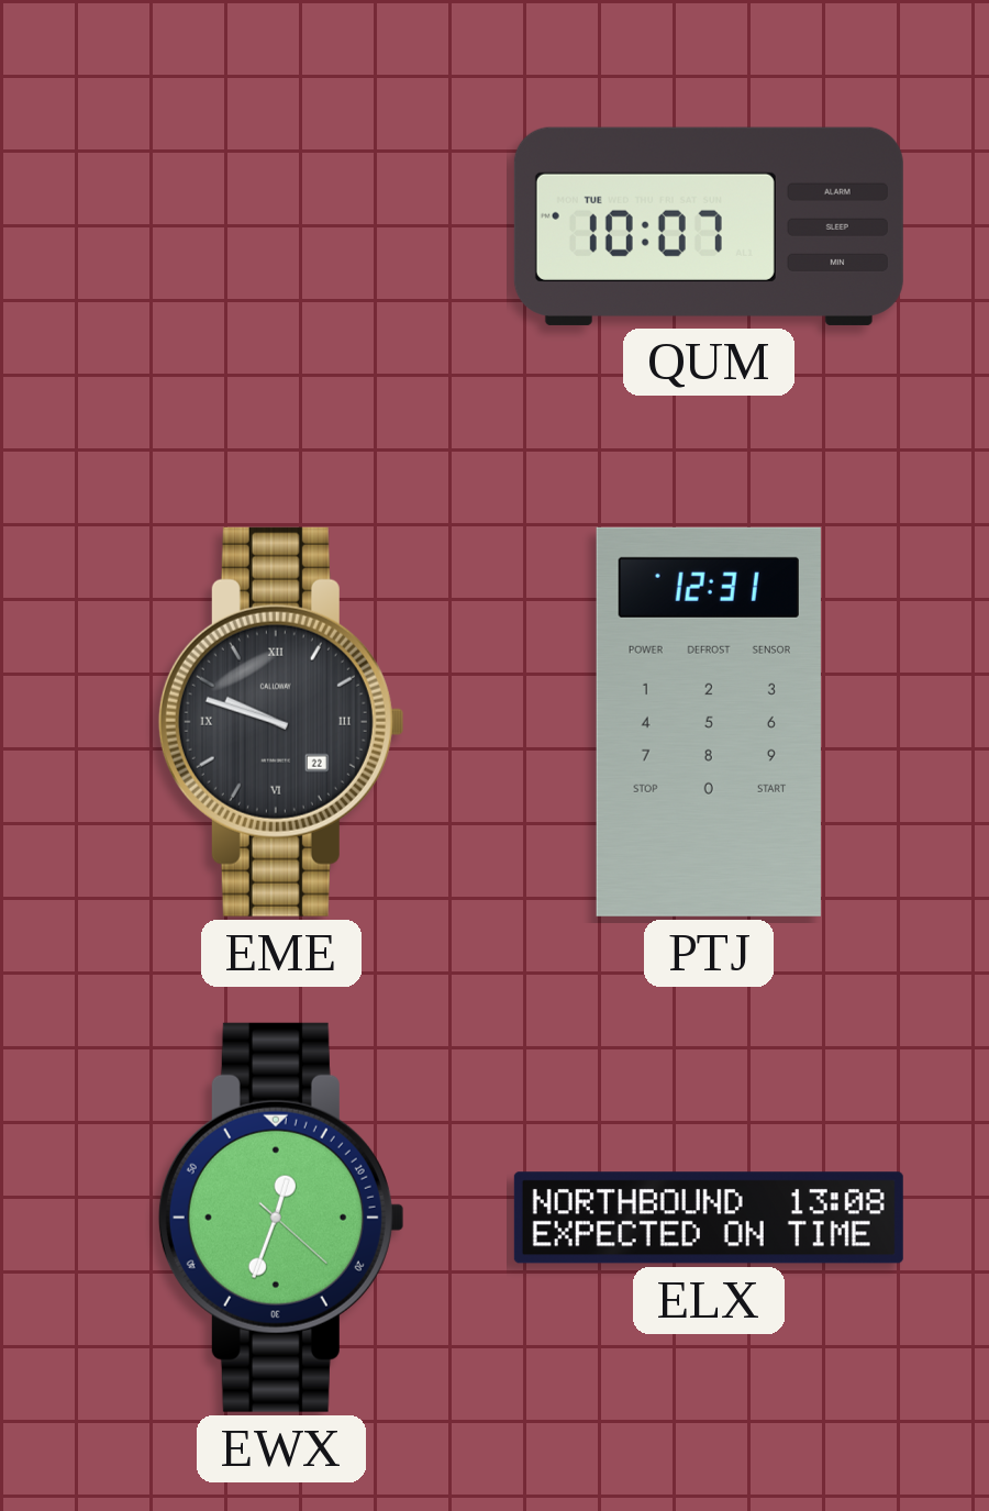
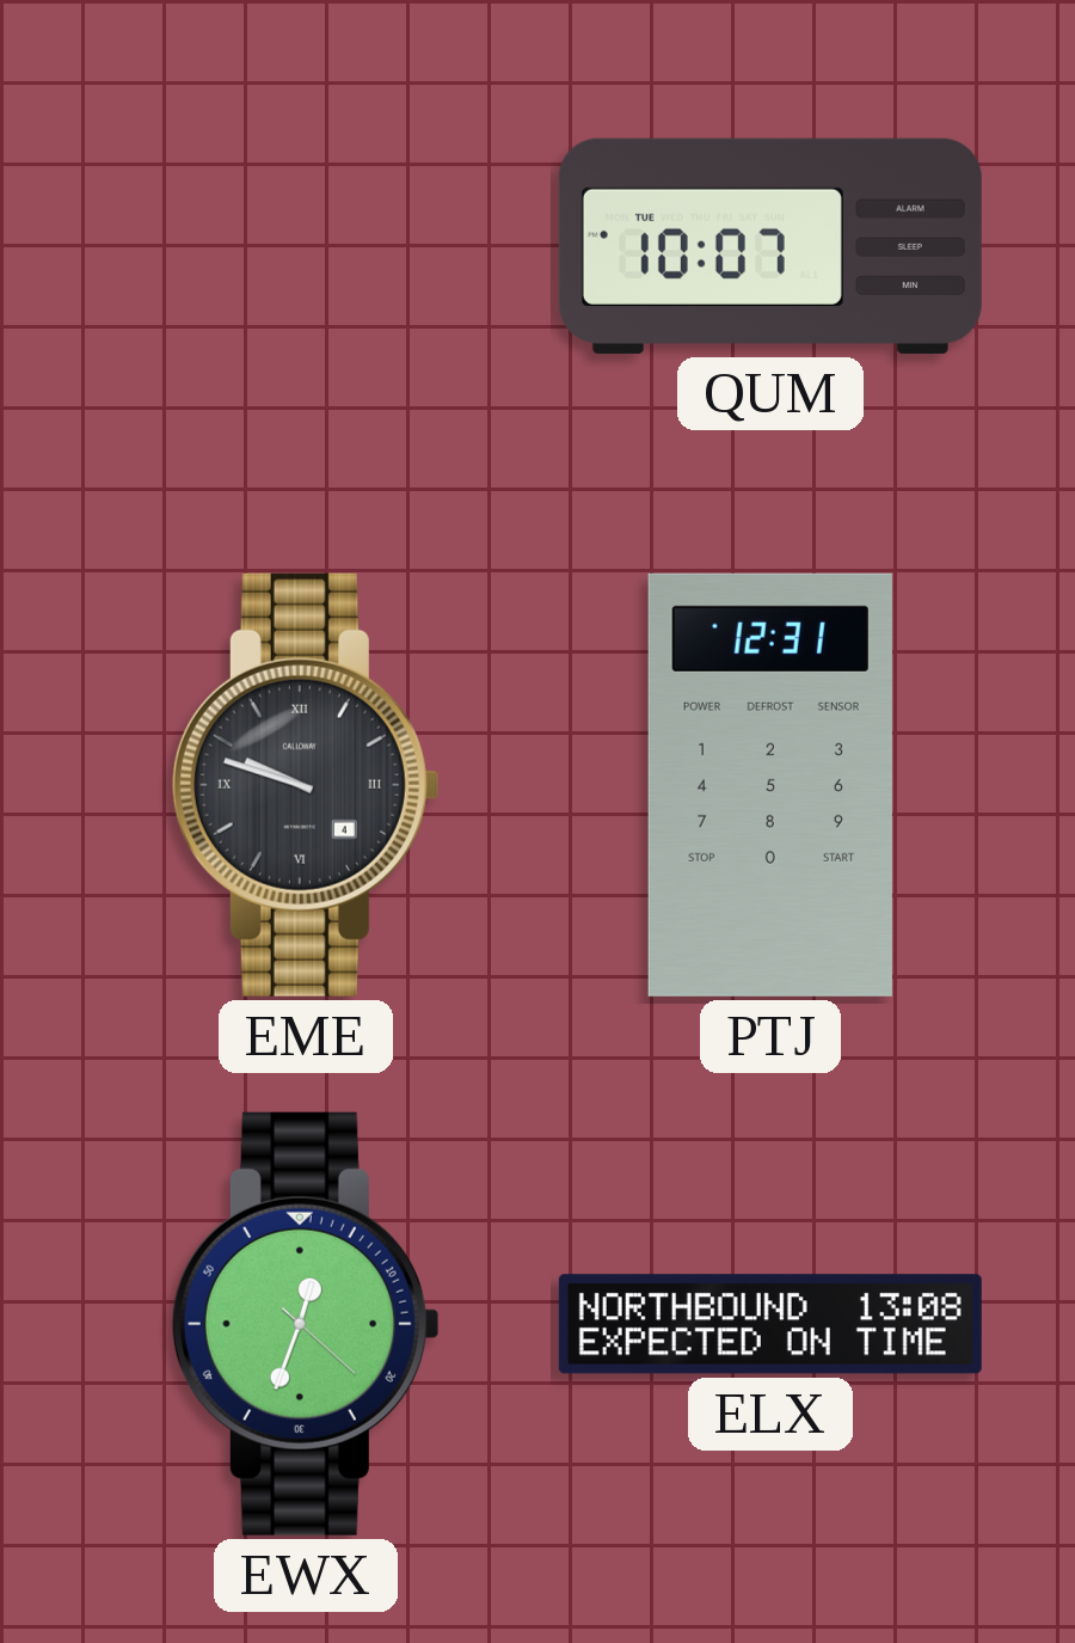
EME date: 22 -> 4
